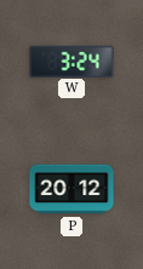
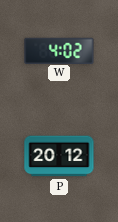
W: 3:24 -> 4:02
